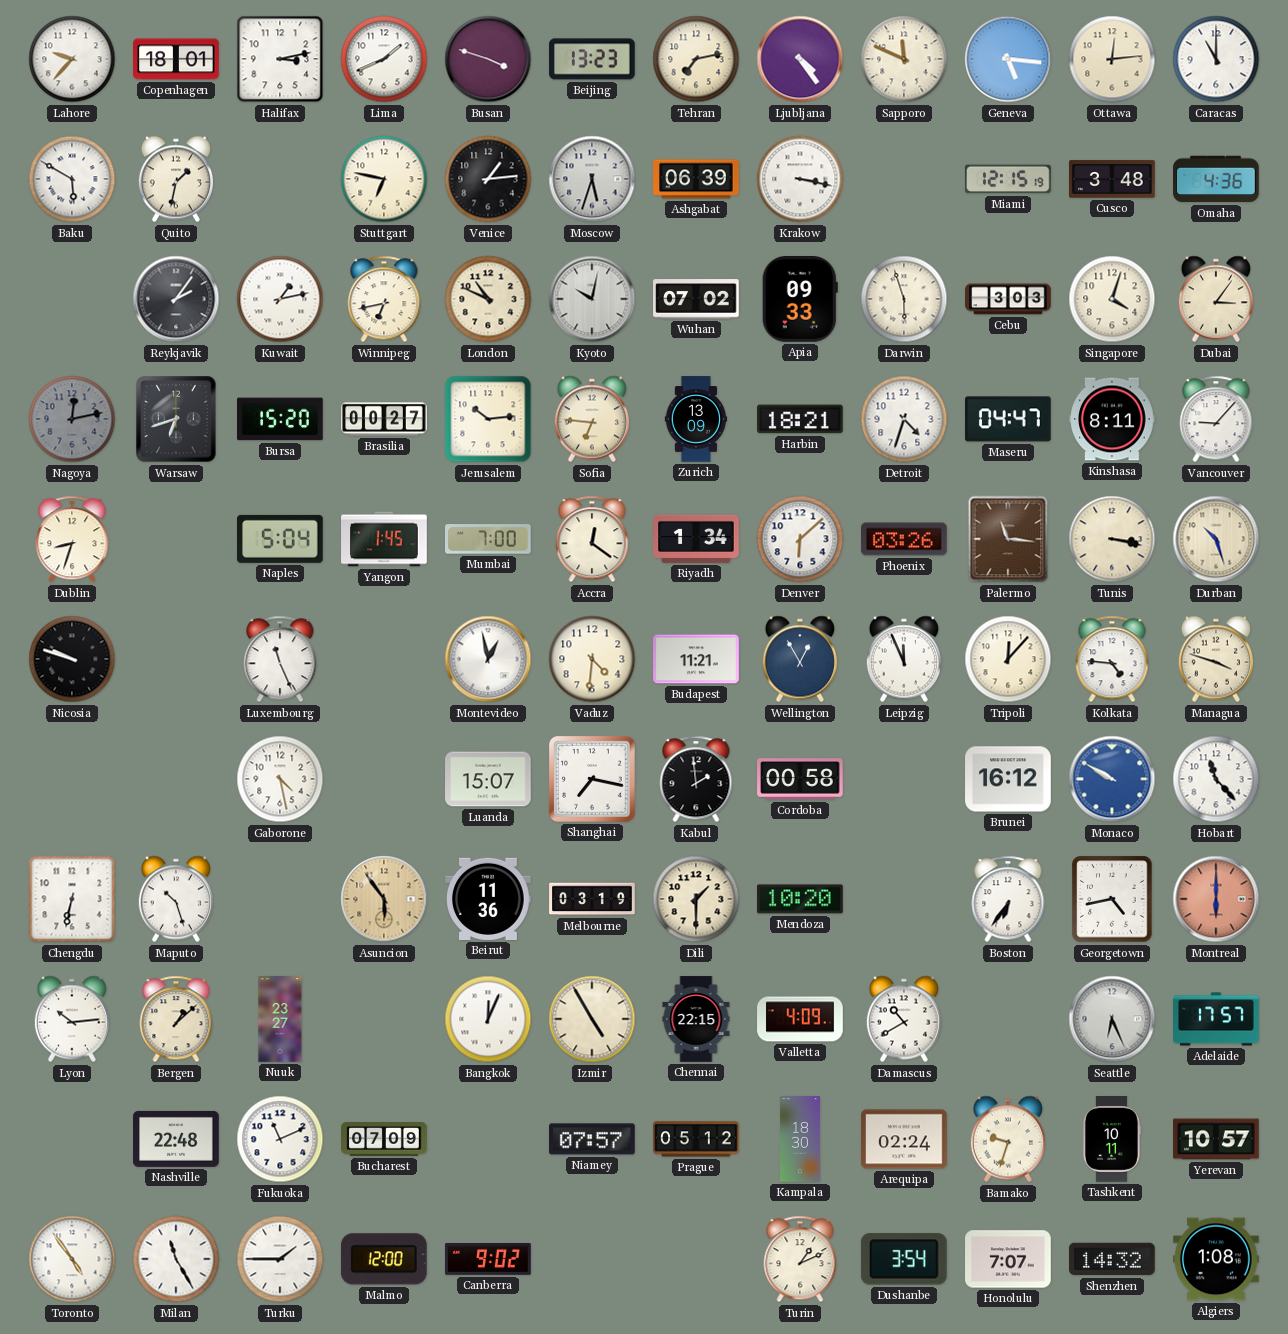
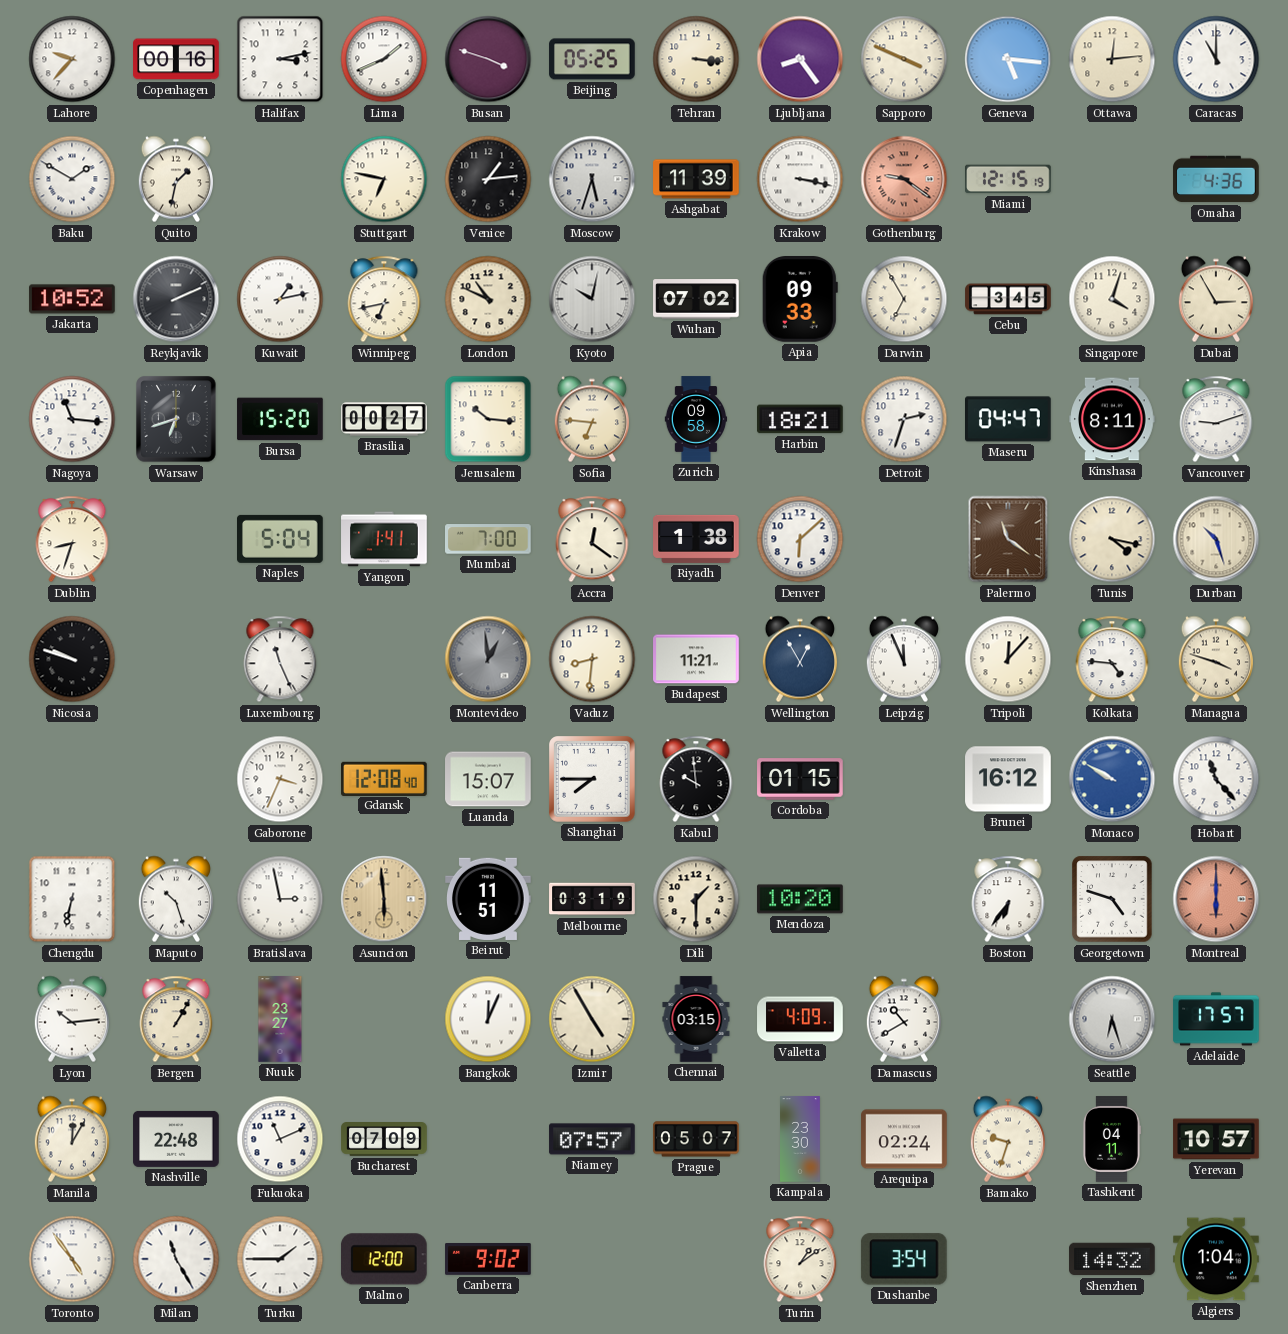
Copenhagen: 18:01 -> 00:16
Beijing: 13:23 -> 05:25
Tehran: 7:13 -> 3:16
Ljubljana: 4:24 -> 8:24
Sapporo: 11:49 -> 3:49
Baku: 5:50 -> 1:50
Ashgabat: 06:39 -> 11:39
Gothenburg: none -> 9:21
Cusco: 3:48 -> none
Jakarta: none -> 10:52
Reykjavik: 2:06 -> 2:11
Darwin: 5:57 -> 6:55
Cebu: 3:03 -> 3:45
Dubai: 3:06 -> 2:55
Nagoya: 12:13 -> 11:16
Nagoya dial: grey -> white
Jerusalem: 10:14 -> 10:16
Zurich: 13:09 -> 09:58
Detroit: 4:33 -> 2:33
Vancouver: 9:07 -> 9:12
Yangon: 1:45 -> 1:41
Riyadh: 1:34 -> 1:38
Phoenix: 03:26 -> none
Palermo: 11:16 -> 11:21
Tunis: 3:17 -> 4:17
Montevideo: 12:58 -> 12:59
Montevideo dial: white -> grey
Vaduz: 4:31 -> 8:31
Gaborone: 4:28 -> 3:34
Gdansk: none -> 12:08
Shanghai: 7:17 -> 7:45
Kabul: 1:59 -> 9:59
Cordoba: 00:58 -> 01:15
Bratislava: none -> 2:58
Asuncion: 5:54 -> 5:59
Beirut: 11:36 -> 11:51
Georgetown: 4:43 -> 4:48
Bergen: 1:08 -> 1:05
Chennai: 22:15 -> 03:15
Seattle: 6:26 -> 6:27
Manila: none -> 12:05
Prague: 05:12 -> 05:07
Kampala: 18:30 -> 23:30
Tashkent: 10:11 -> 04:11
Turin: 1:11 -> 1:09
Honolulu: 7:07 -> none
Algiers: 1:08 -> 1:04
